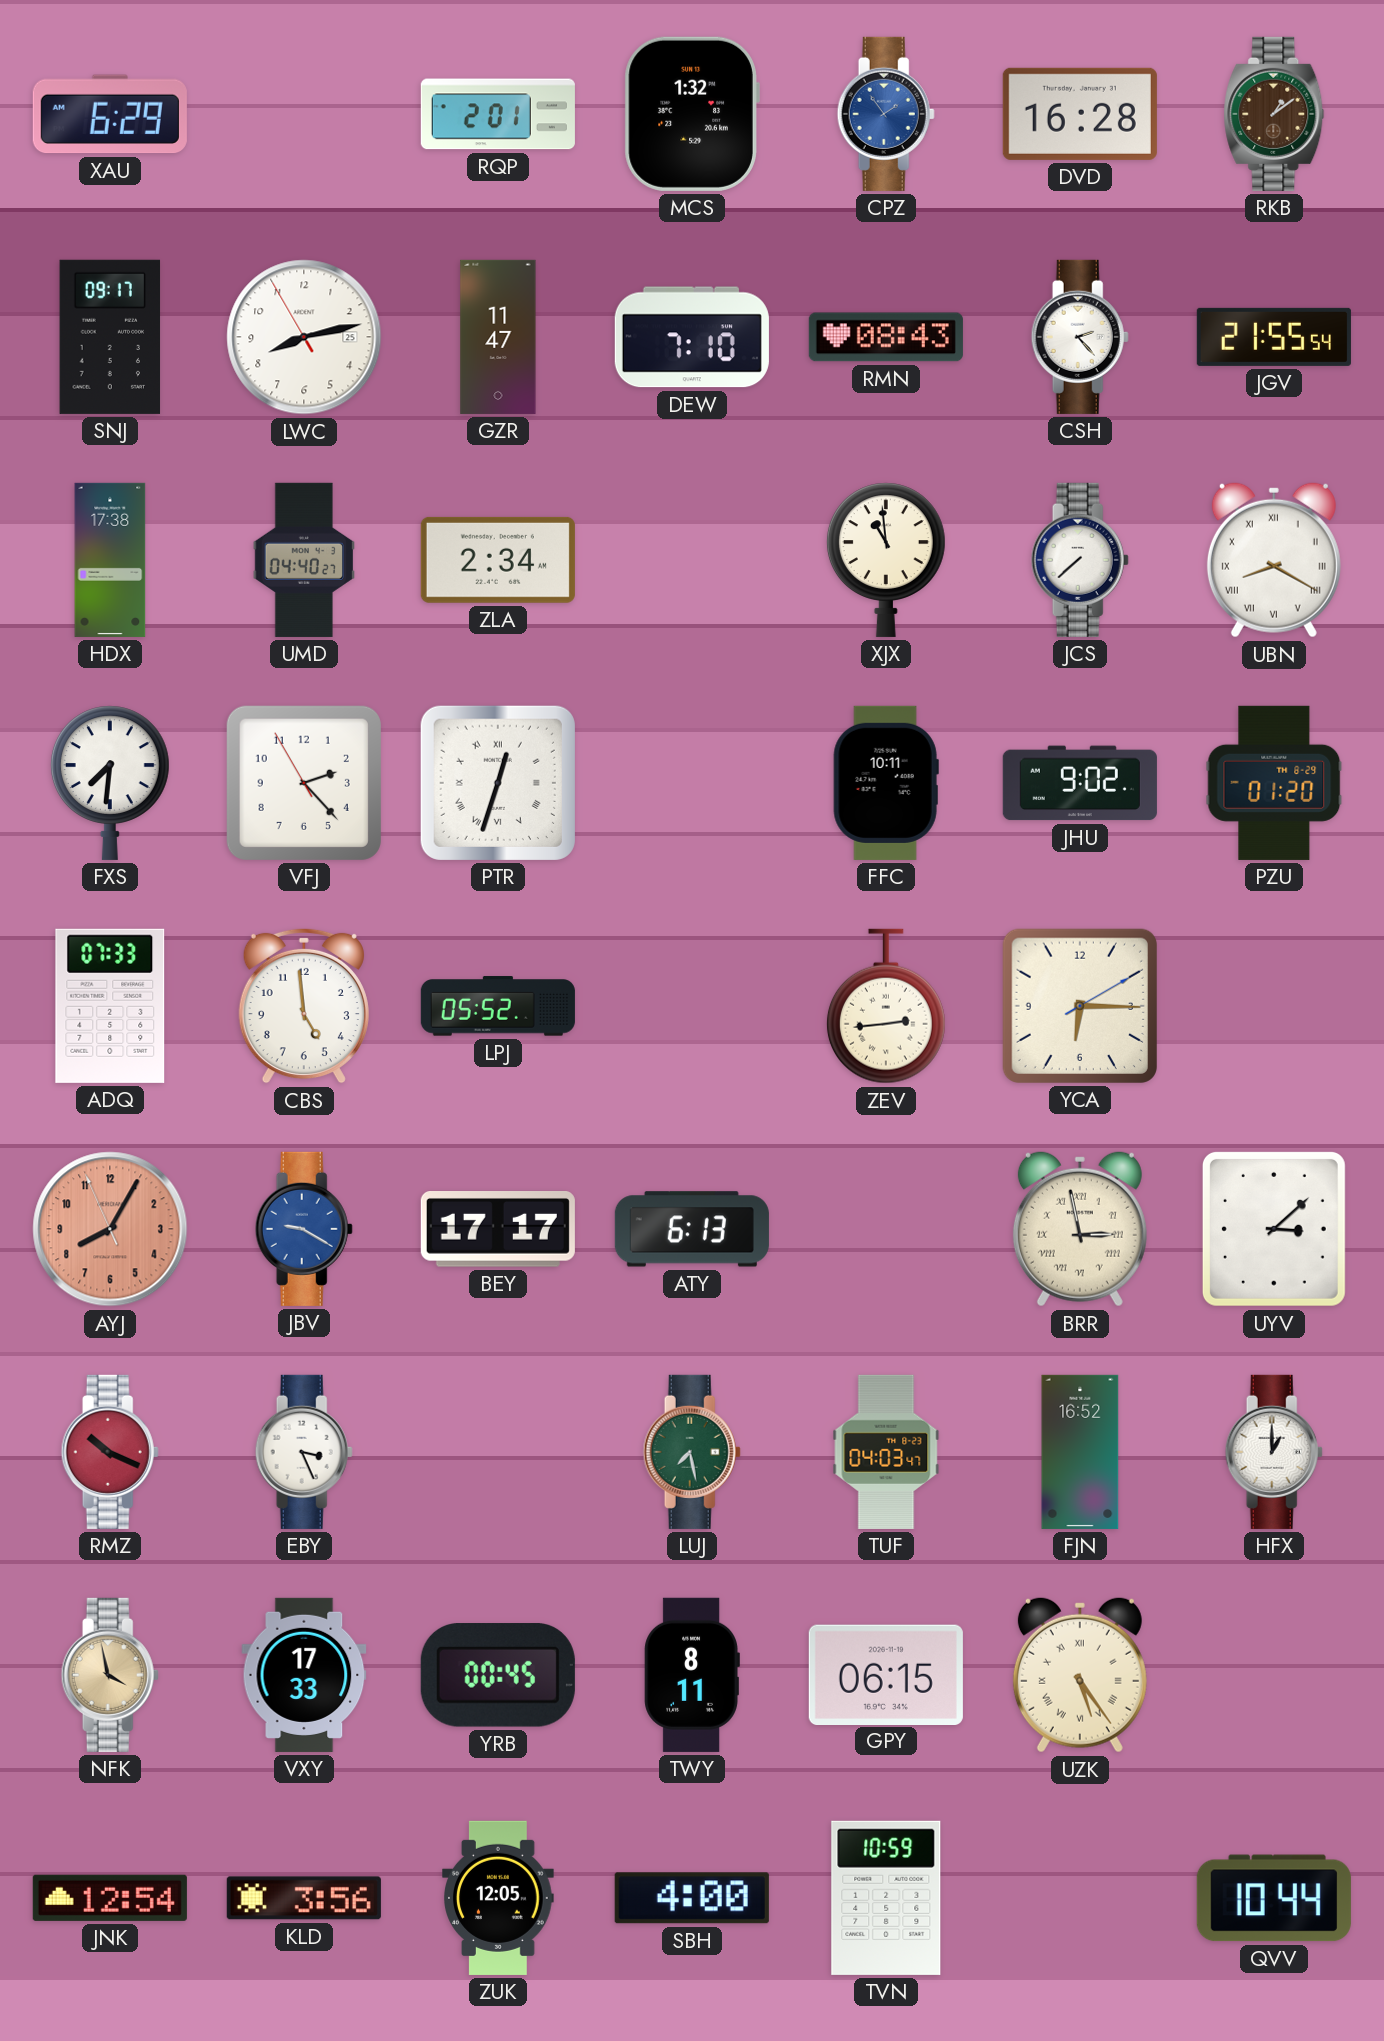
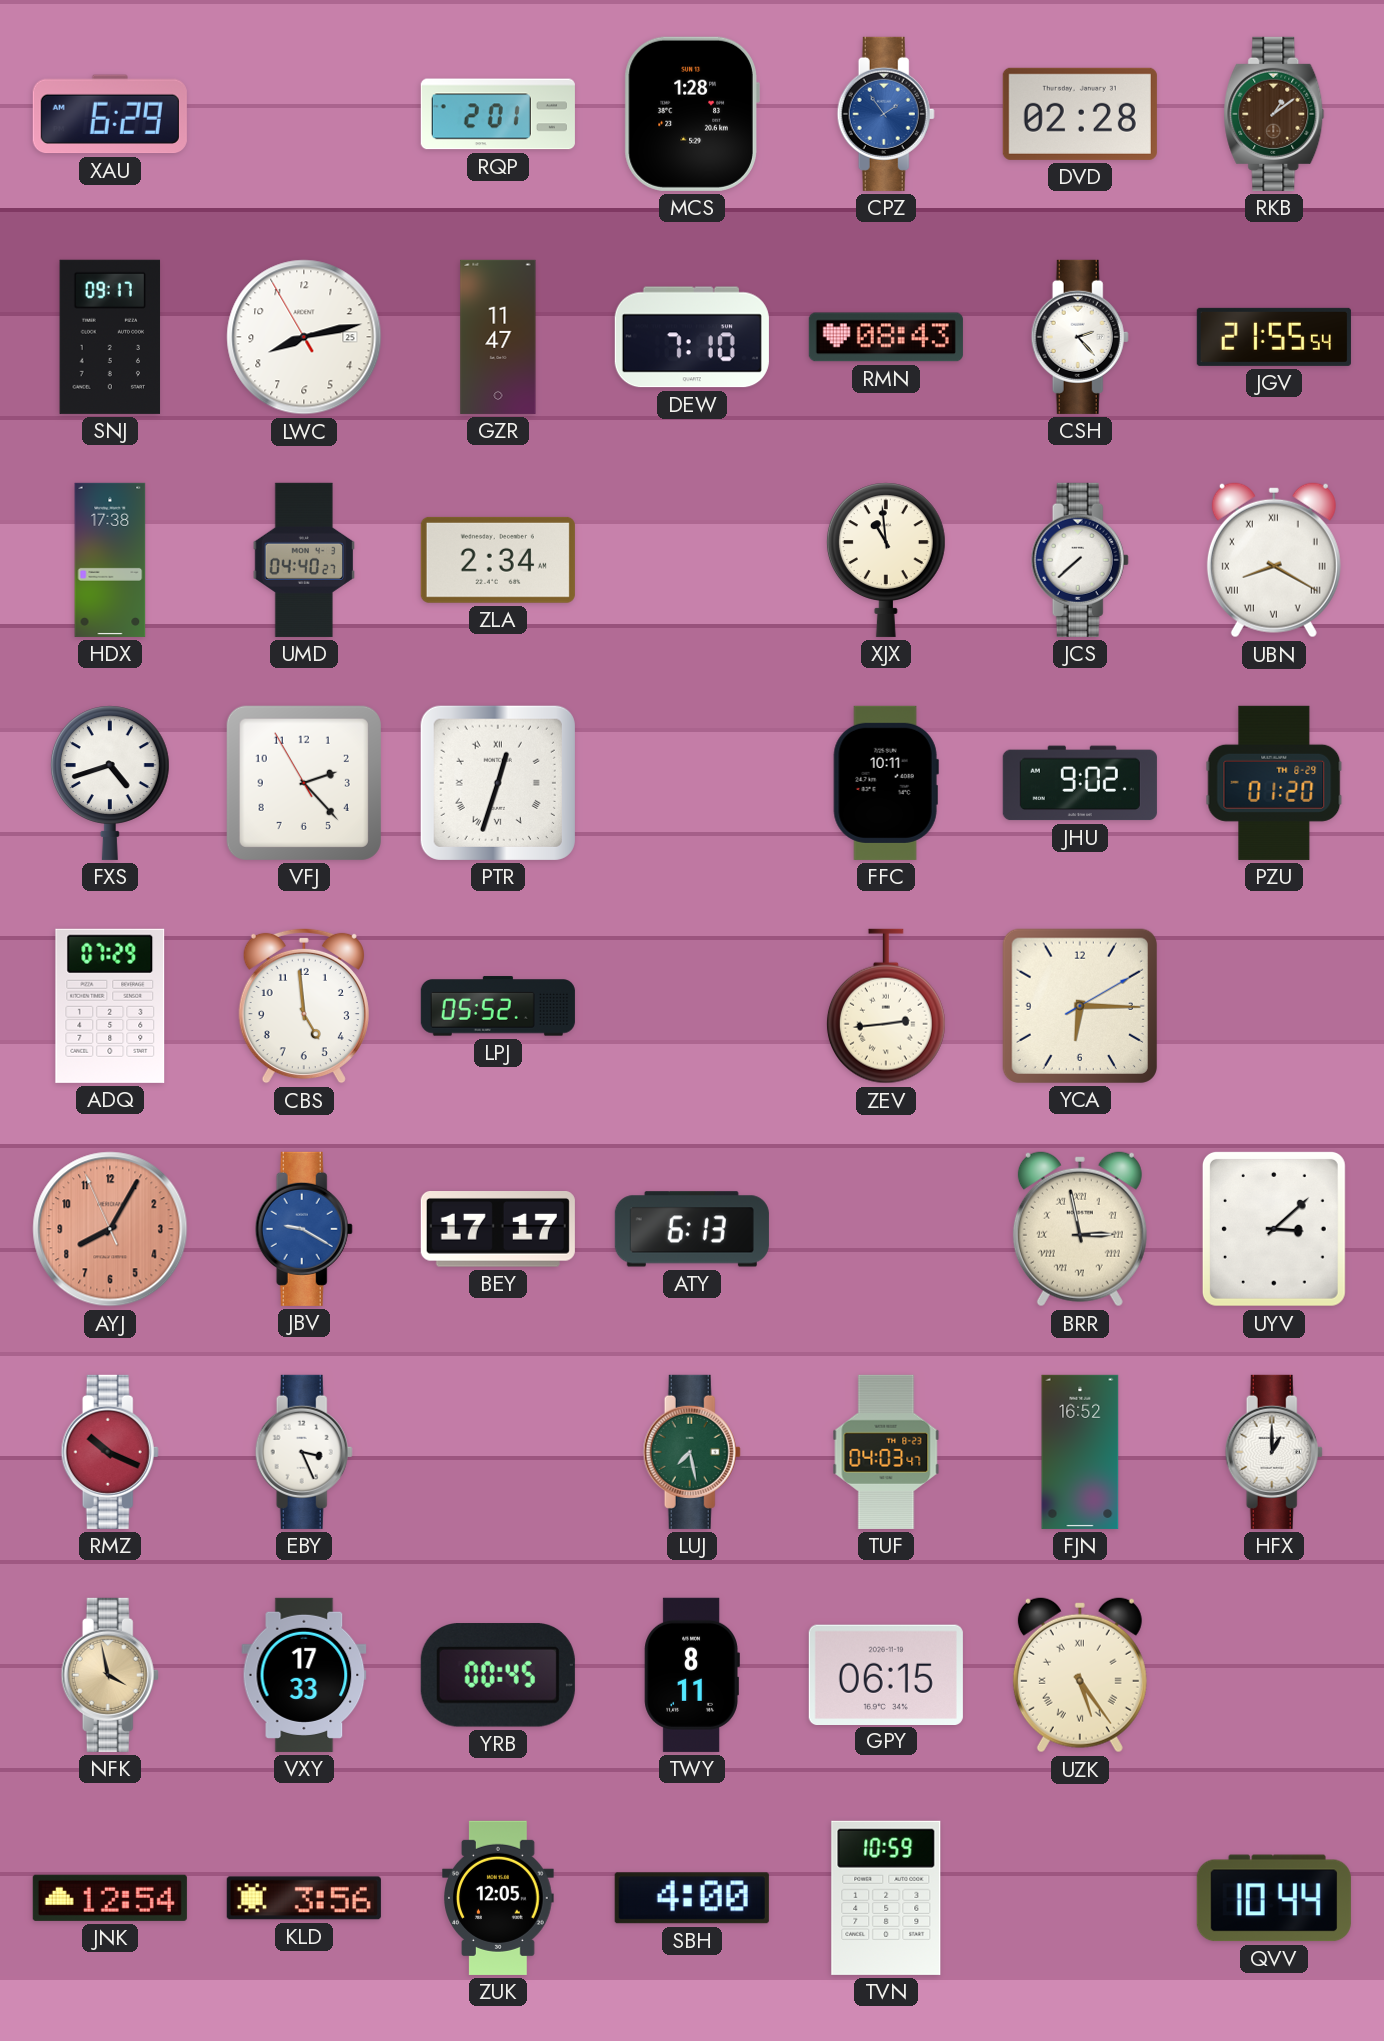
MCS: 1:32 -> 1:28
DVD: 16:28 -> 02:28
FXS: 7:31 -> 4:42
ADQ: 07:33 -> 07:29
